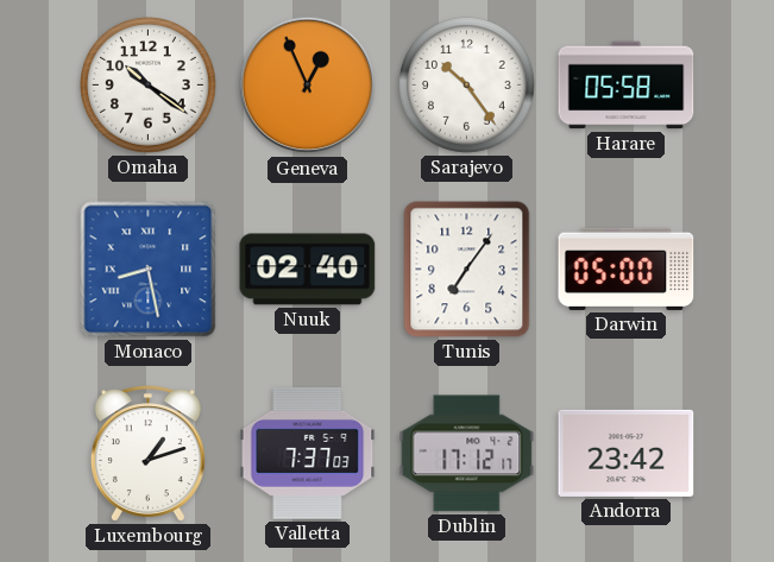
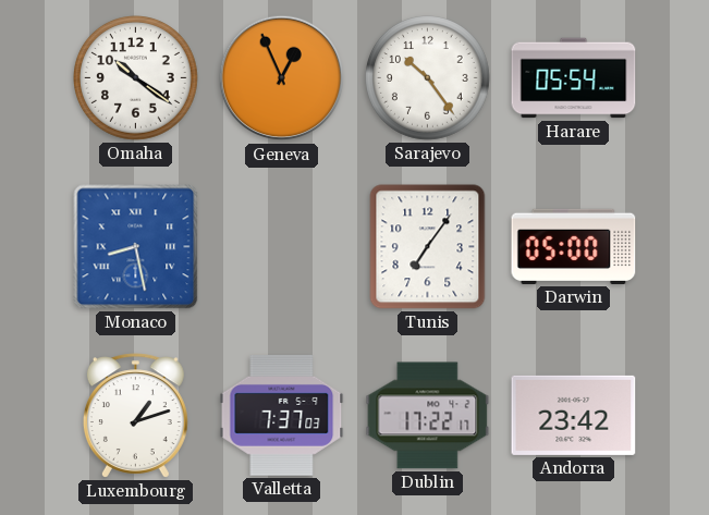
Harare: 05:58 -> 05:54
Nuuk: 02:40 -> none
Dublin: 17:12 -> 17:22
